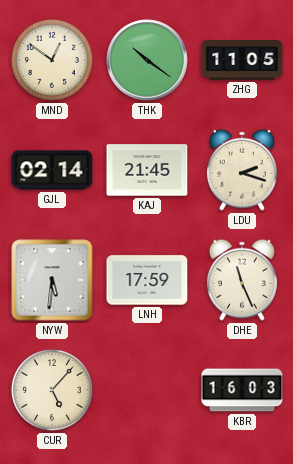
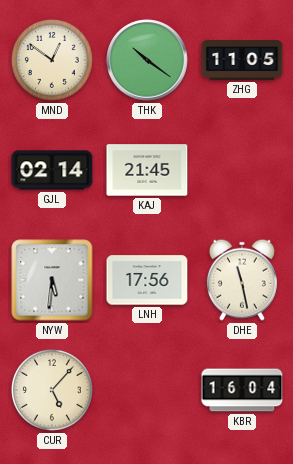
LDU: 2:18 -> none
LNH: 17:59 -> 17:56
DHE: 11:26 -> 11:28
KBR: 16:03 -> 16:04
